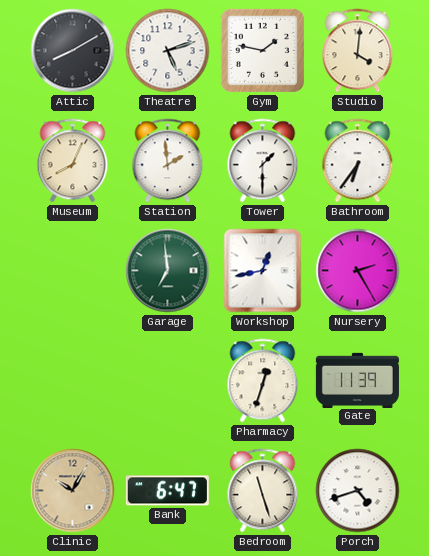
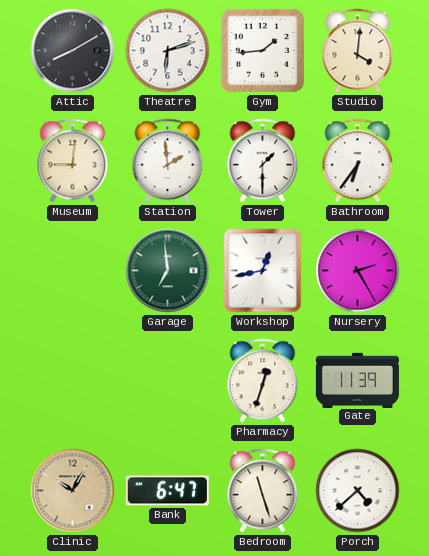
Theatre: 5:12 -> 6:12
Gym: 1:47 -> 1:44
Museum: 8:04 -> 9:01
Porch: 4:42 -> 4:38
